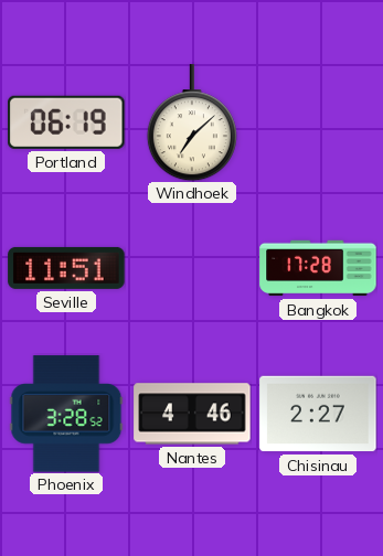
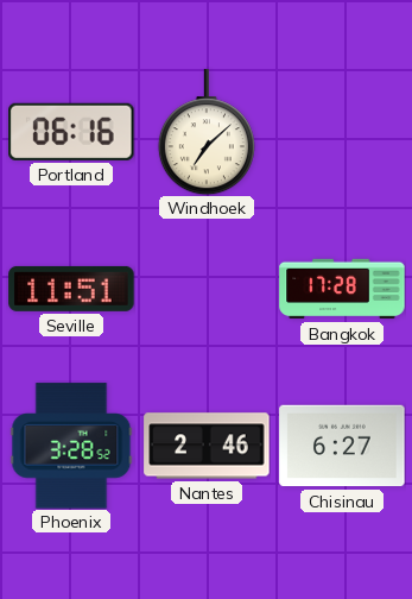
Portland: 06:19 -> 06:16
Nantes: 4:46 -> 2:46
Chisinau: 2:27 -> 6:27
